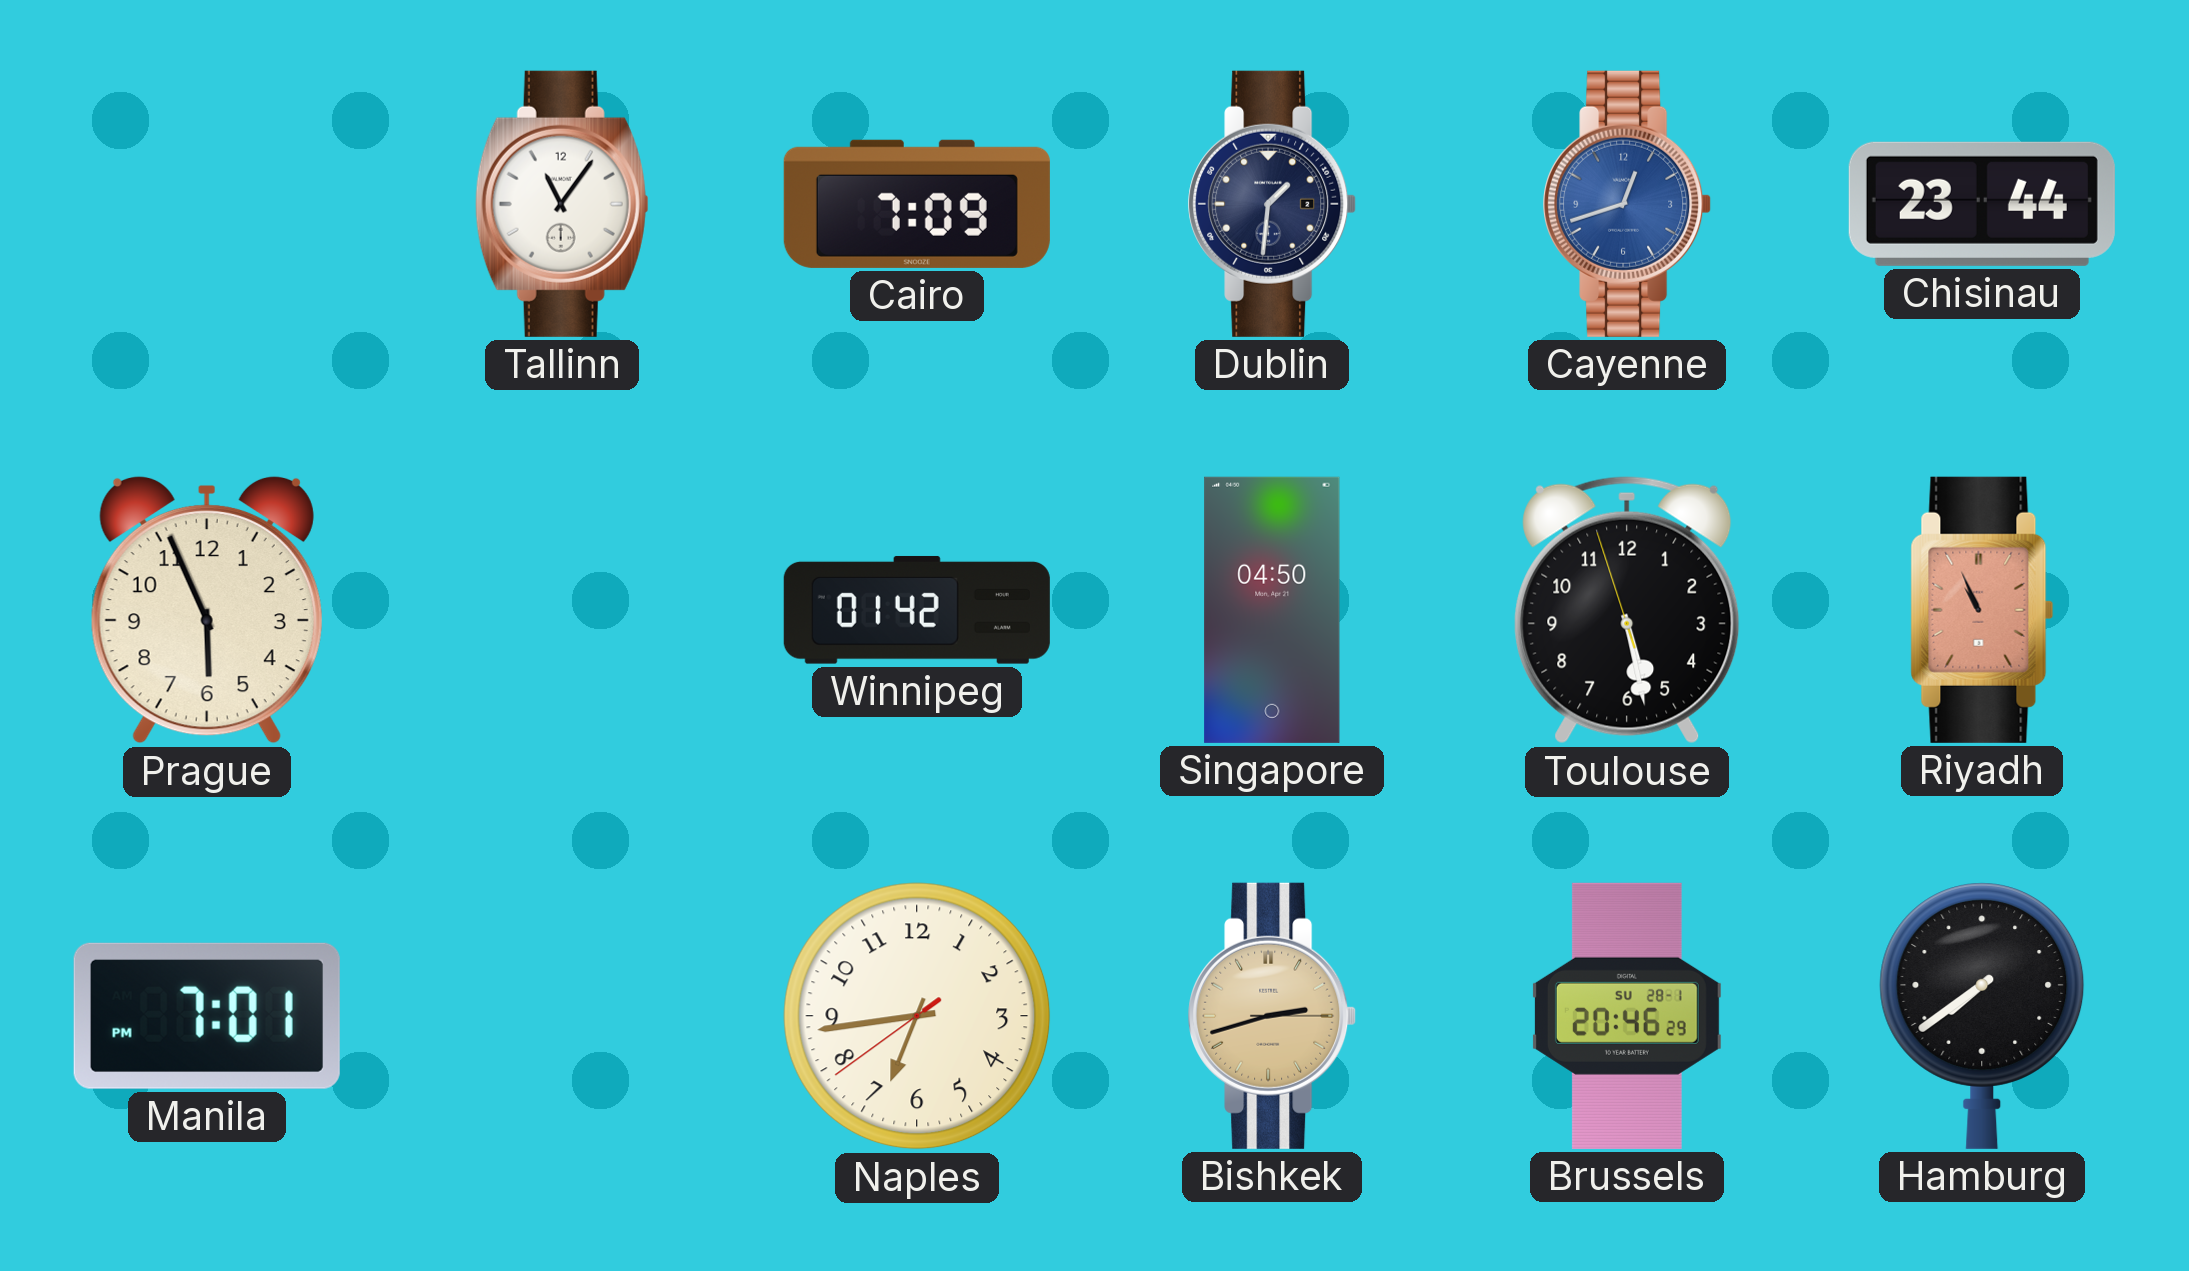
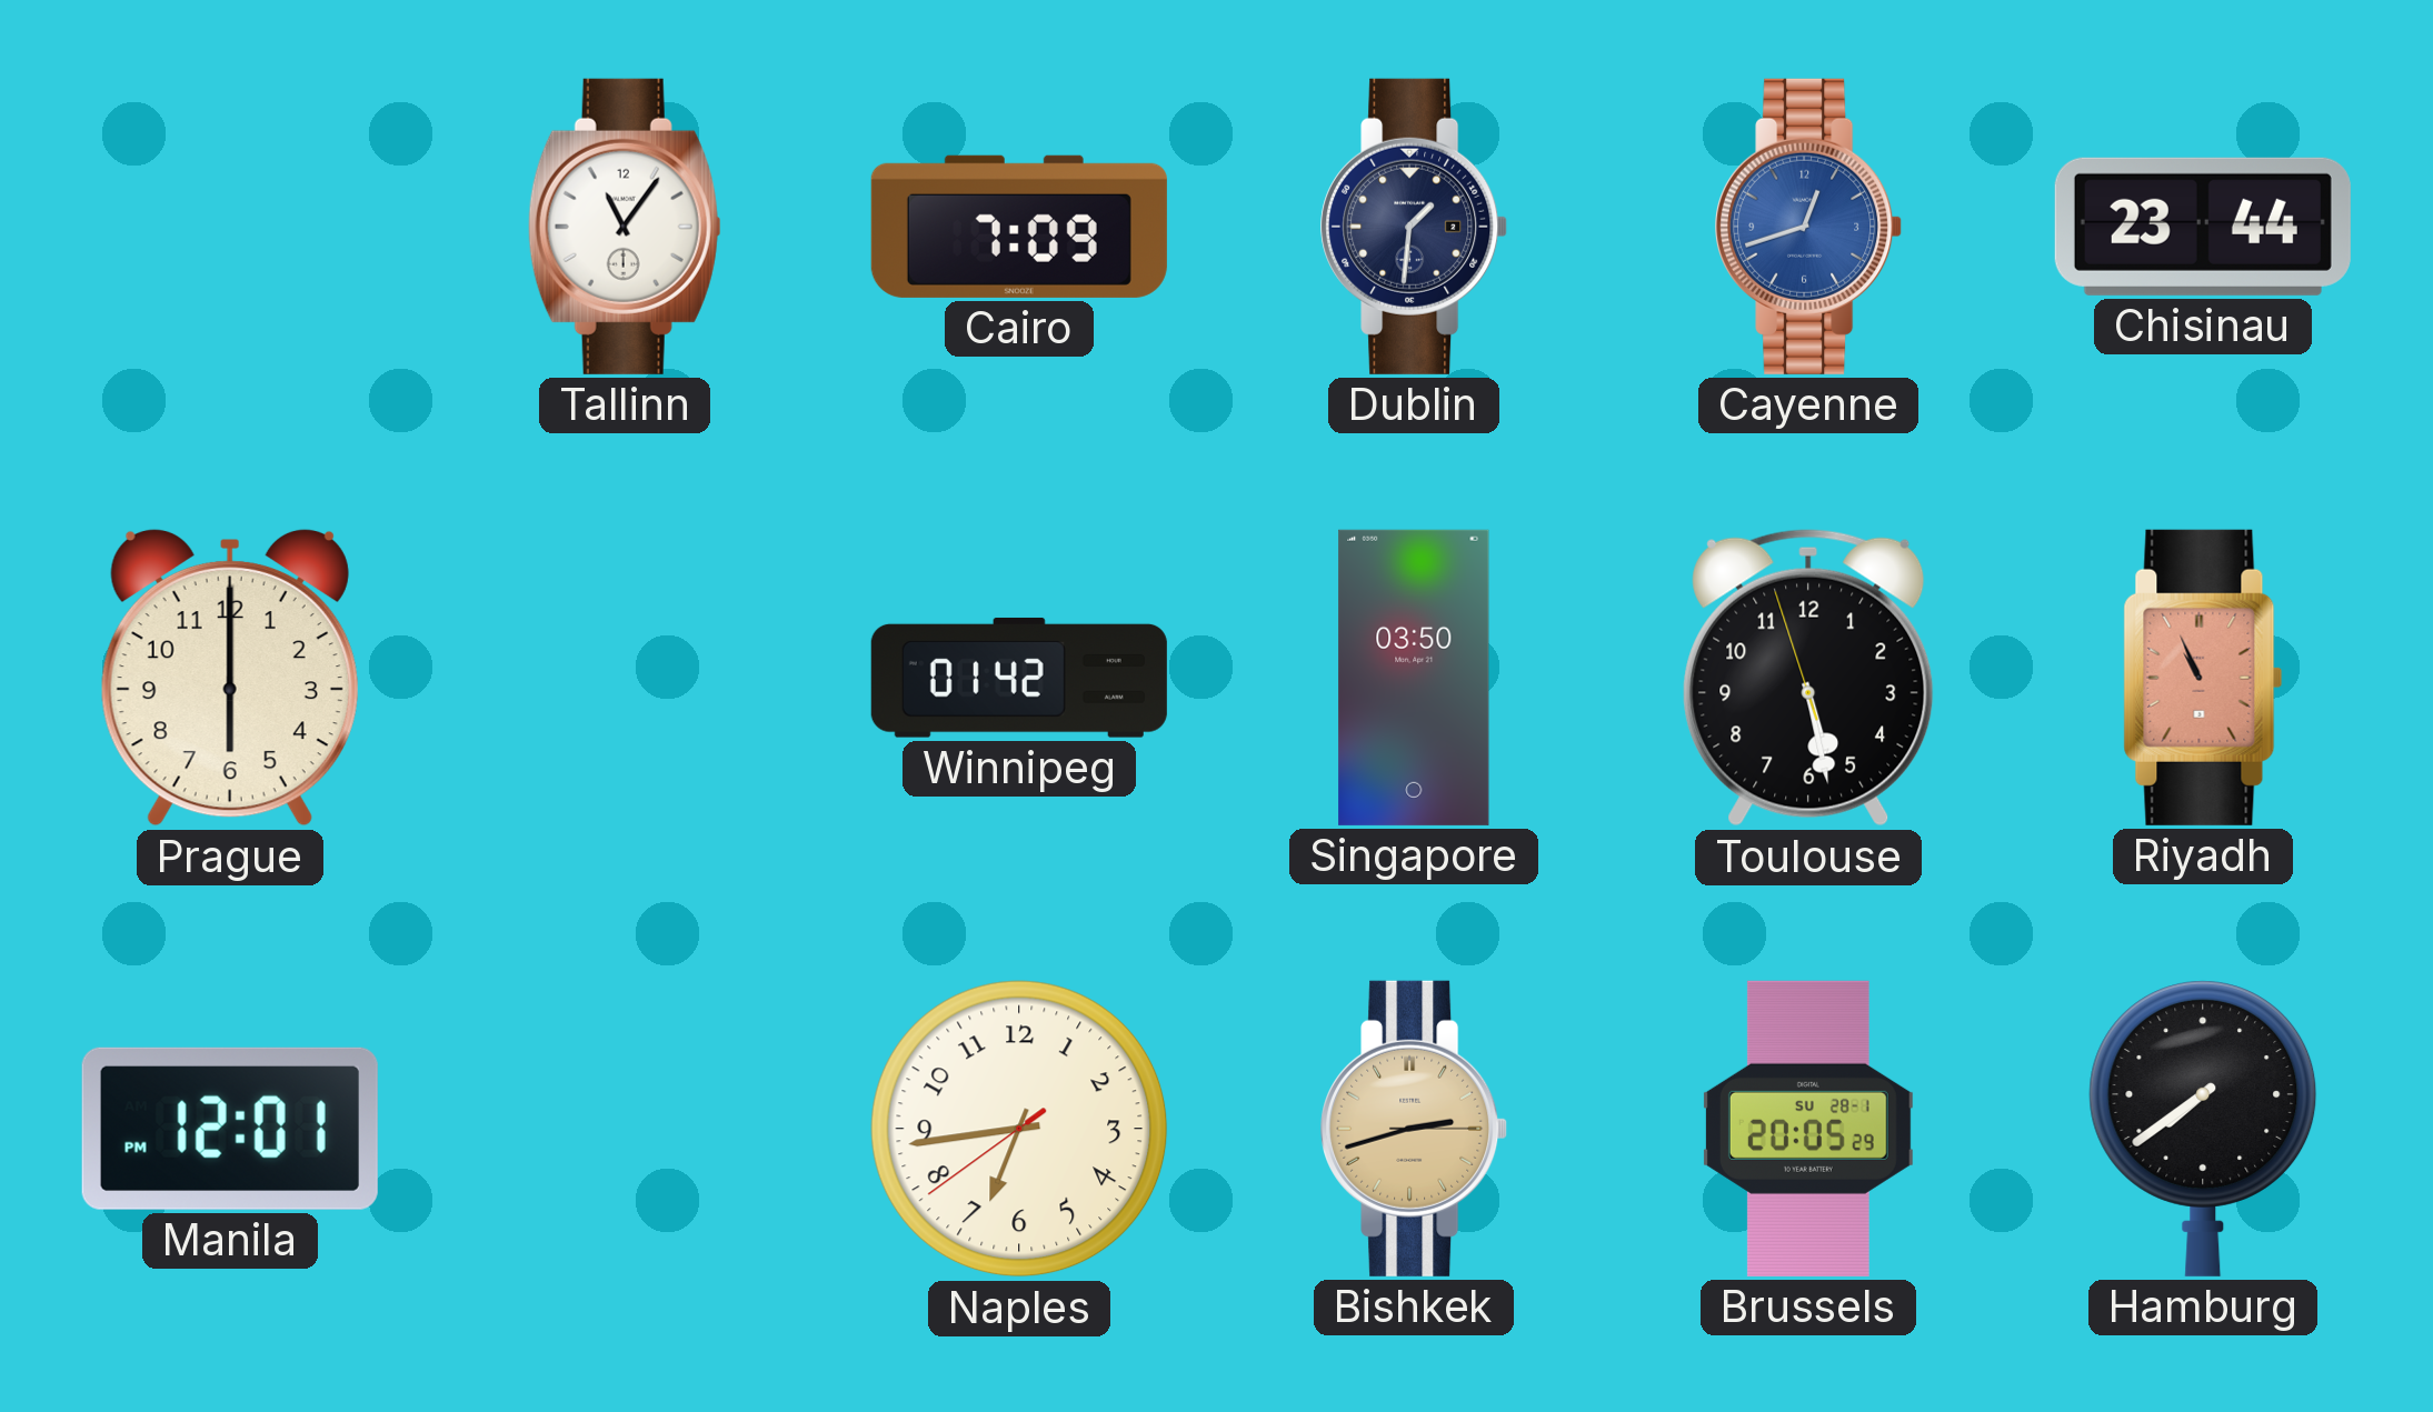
Prague: 5:56 -> 6:00
Singapore: 04:50 -> 03:50
Manila: 7:01 -> 12:01
Brussels: 20:46 -> 20:05
